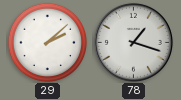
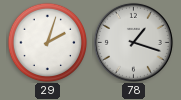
29: 2:08 -> 2:03
